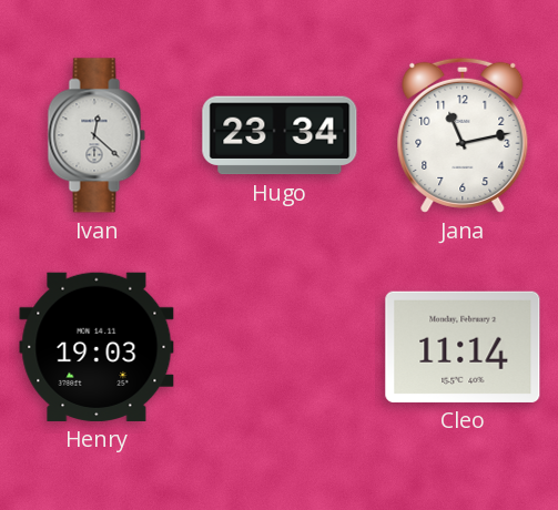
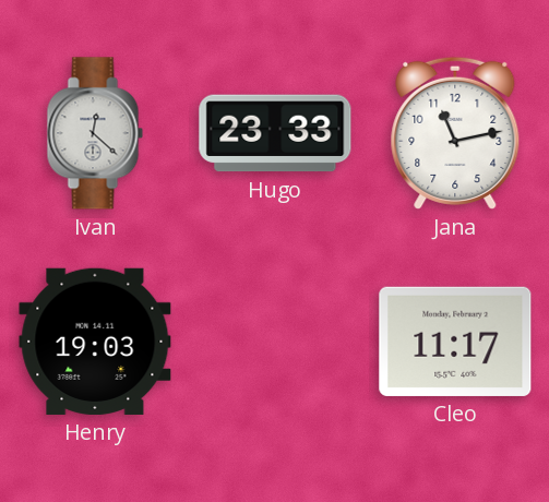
Hugo: 23:34 -> 23:33
Cleo: 11:14 -> 11:17
